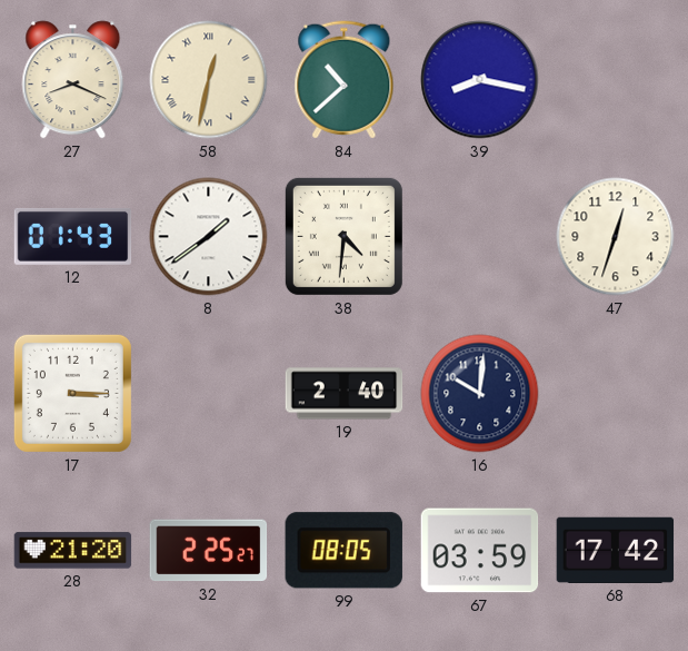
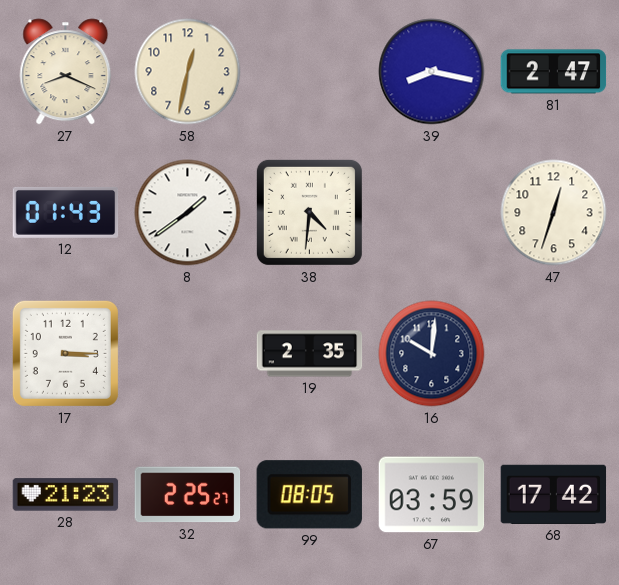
58 numerals: Roman -> Arabic
84: 10:38 -> none
81: none -> 2:47
19: 2:40 -> 2:35
28: 21:20 -> 21:23
